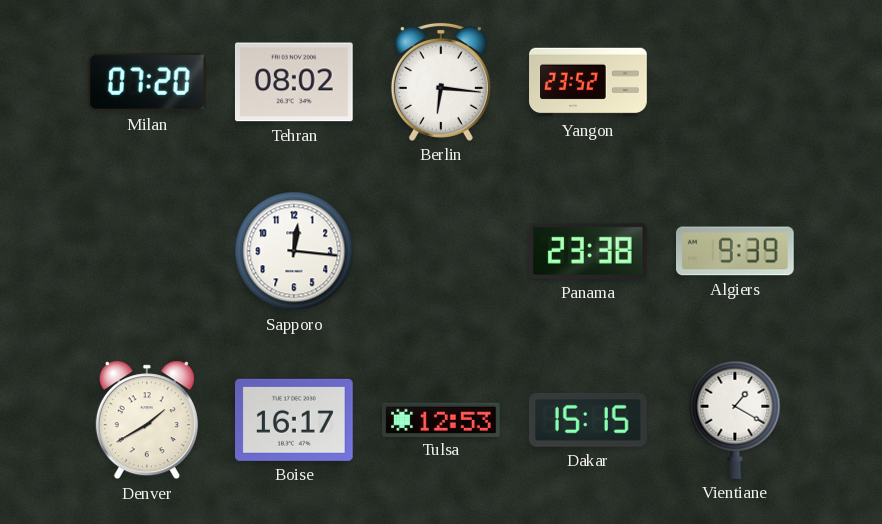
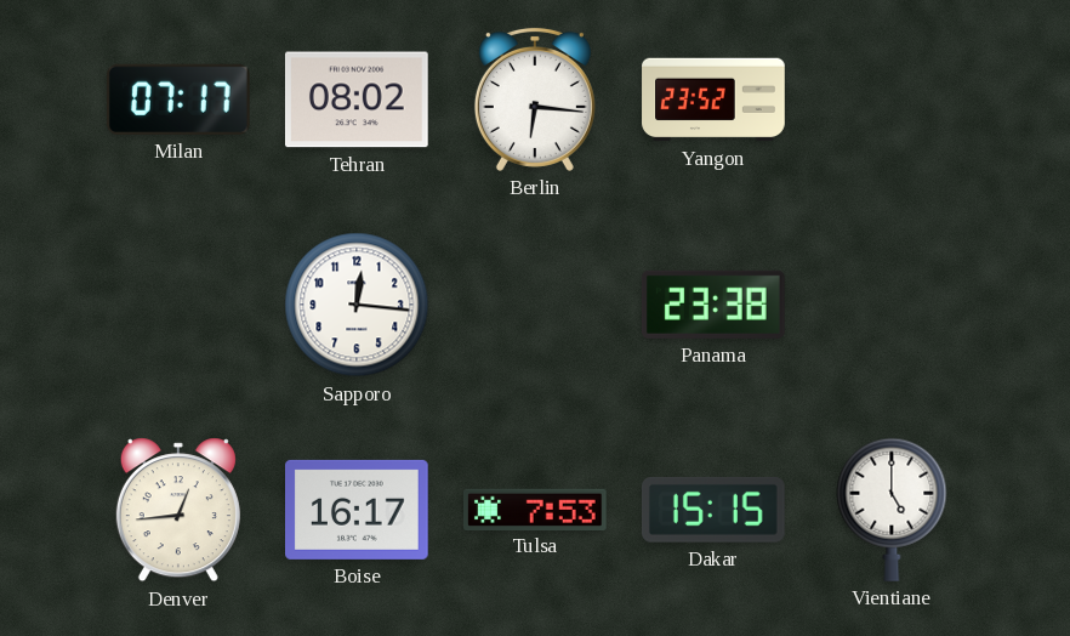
Milan: 07:20 -> 07:17
Algiers: 9:39 -> none
Denver: 1:40 -> 12:44
Tulsa: 12:53 -> 7:53
Vientiane: 1:20 -> 5:00
